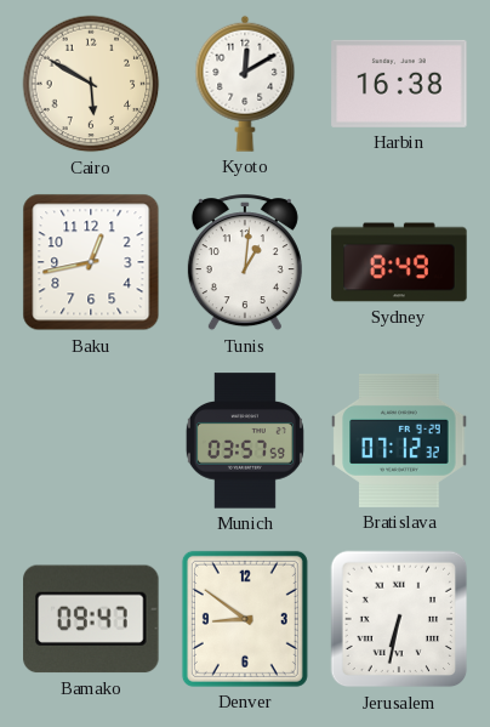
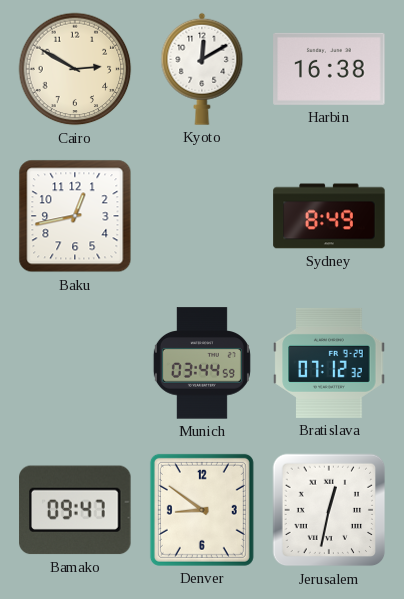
Cairo: 5:50 -> 2:50
Tunis: 1:01 -> none
Munich: 03:57 -> 03:44
Jerusalem: 6:32 -> 12:32
